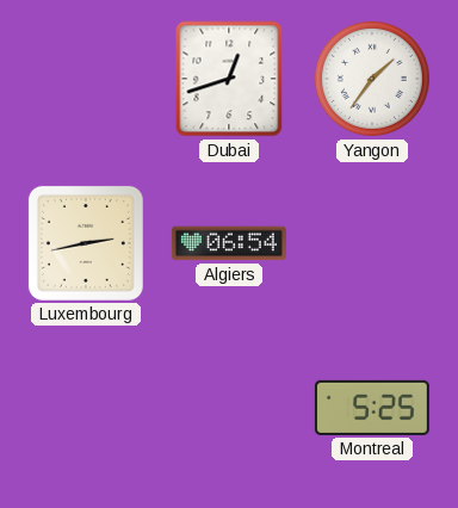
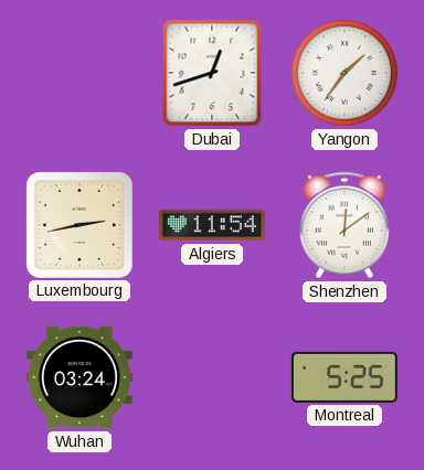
Algiers: 06:54 -> 11:54
Shenzhen: none -> 12:09
Wuhan: none -> 03:24
